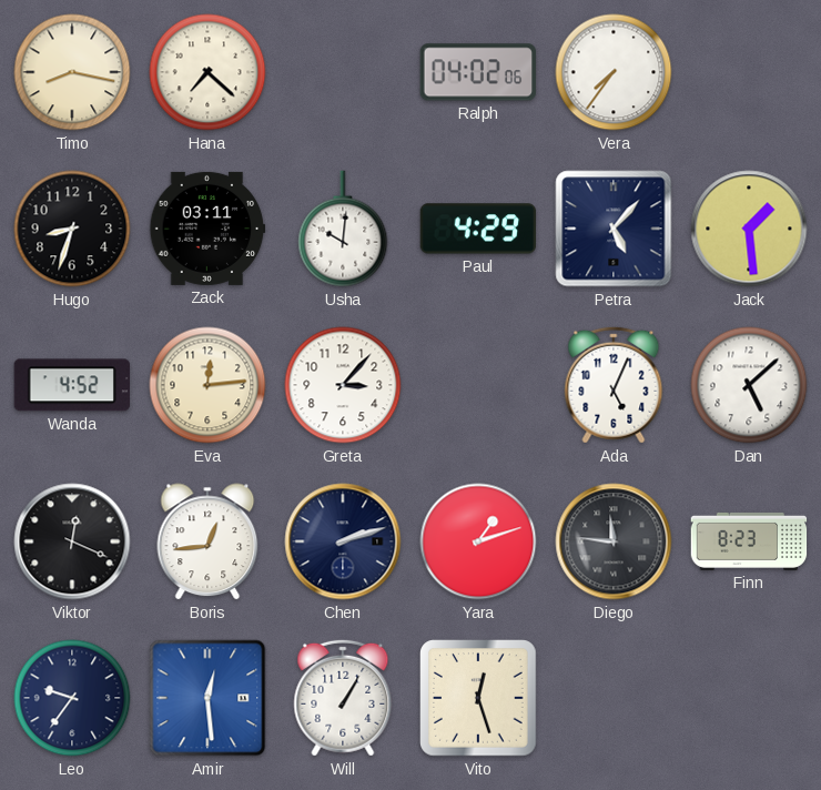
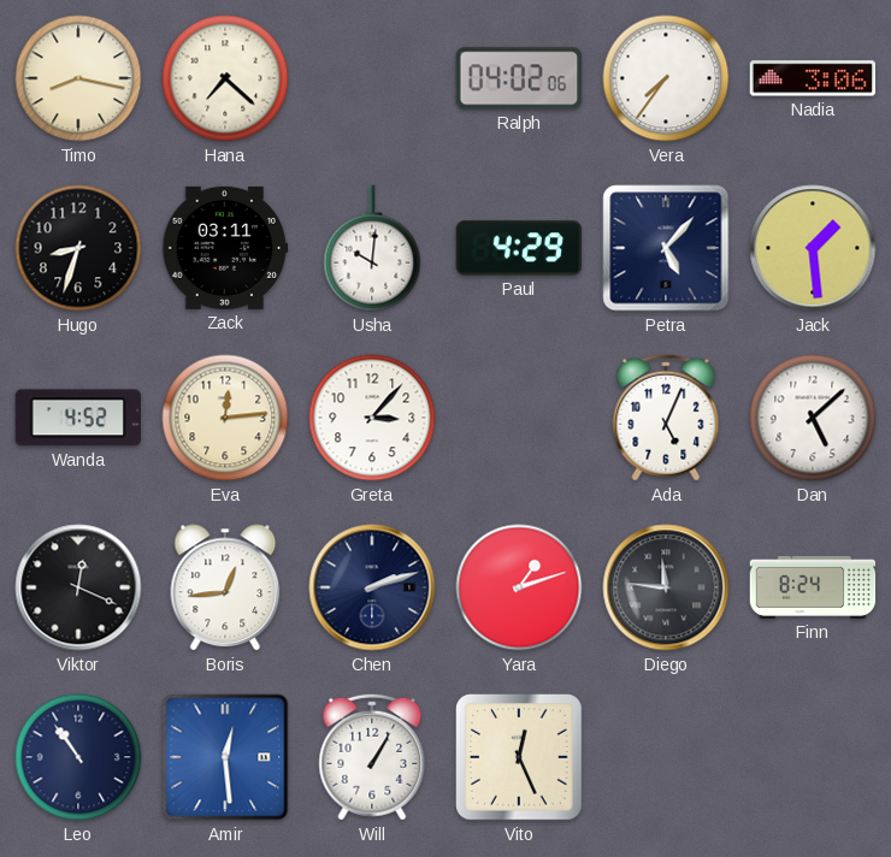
Nadia: none -> 3:06
Finn: 8:23 -> 8:24
Leo: 9:36 -> 10:54
Vito: 12:27 -> 12:26
